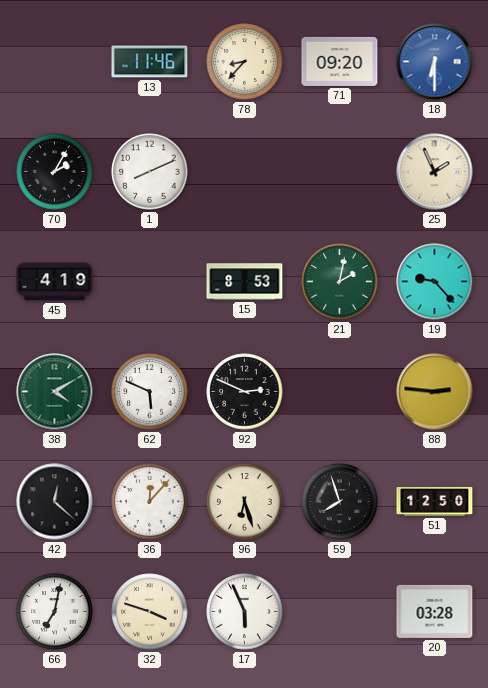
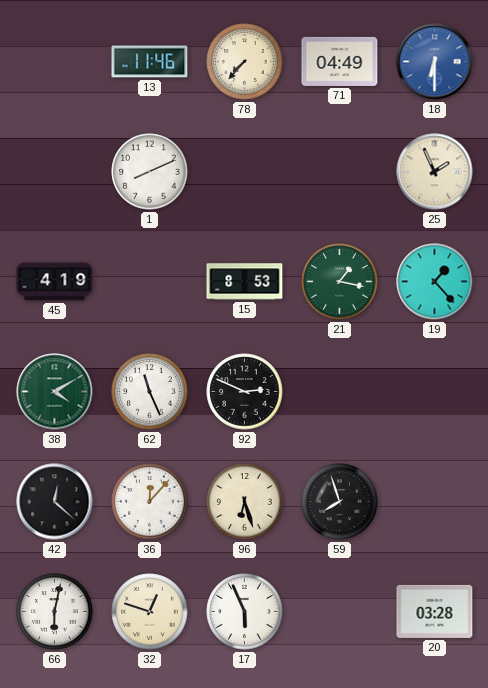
78: 8:37 -> 7:37
71: 09:20 -> 04:49
70: 2:05 -> none
21: 2:02 -> 1:17
19: 9:23 -> 1:23
62: 5:49 -> 11:26
88: 2:46 -> none
51: 12:50 -> none
66: 7:02 -> 6:02
32: 3:48 -> 12:48
